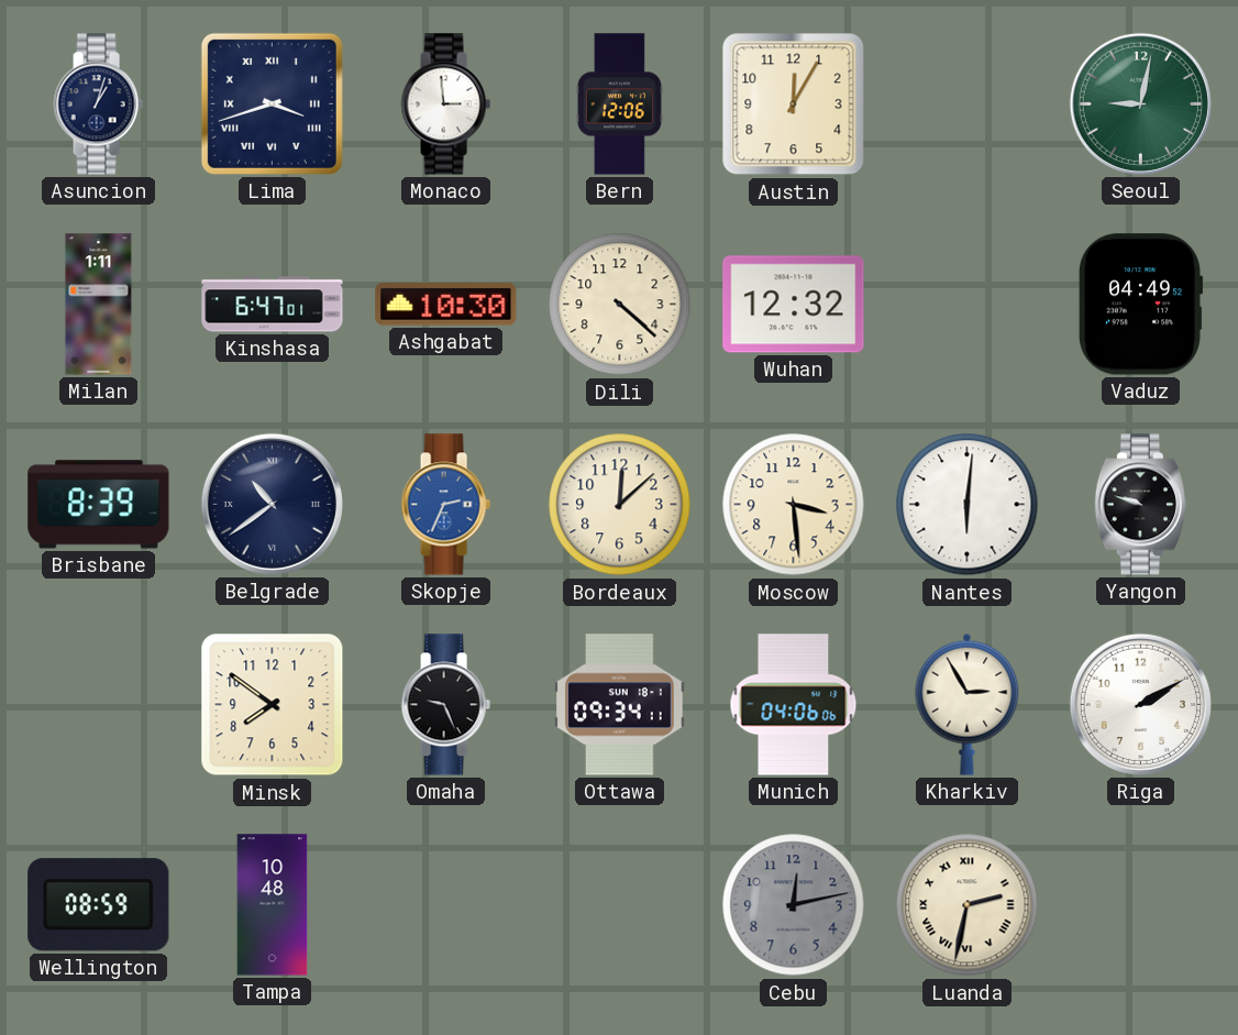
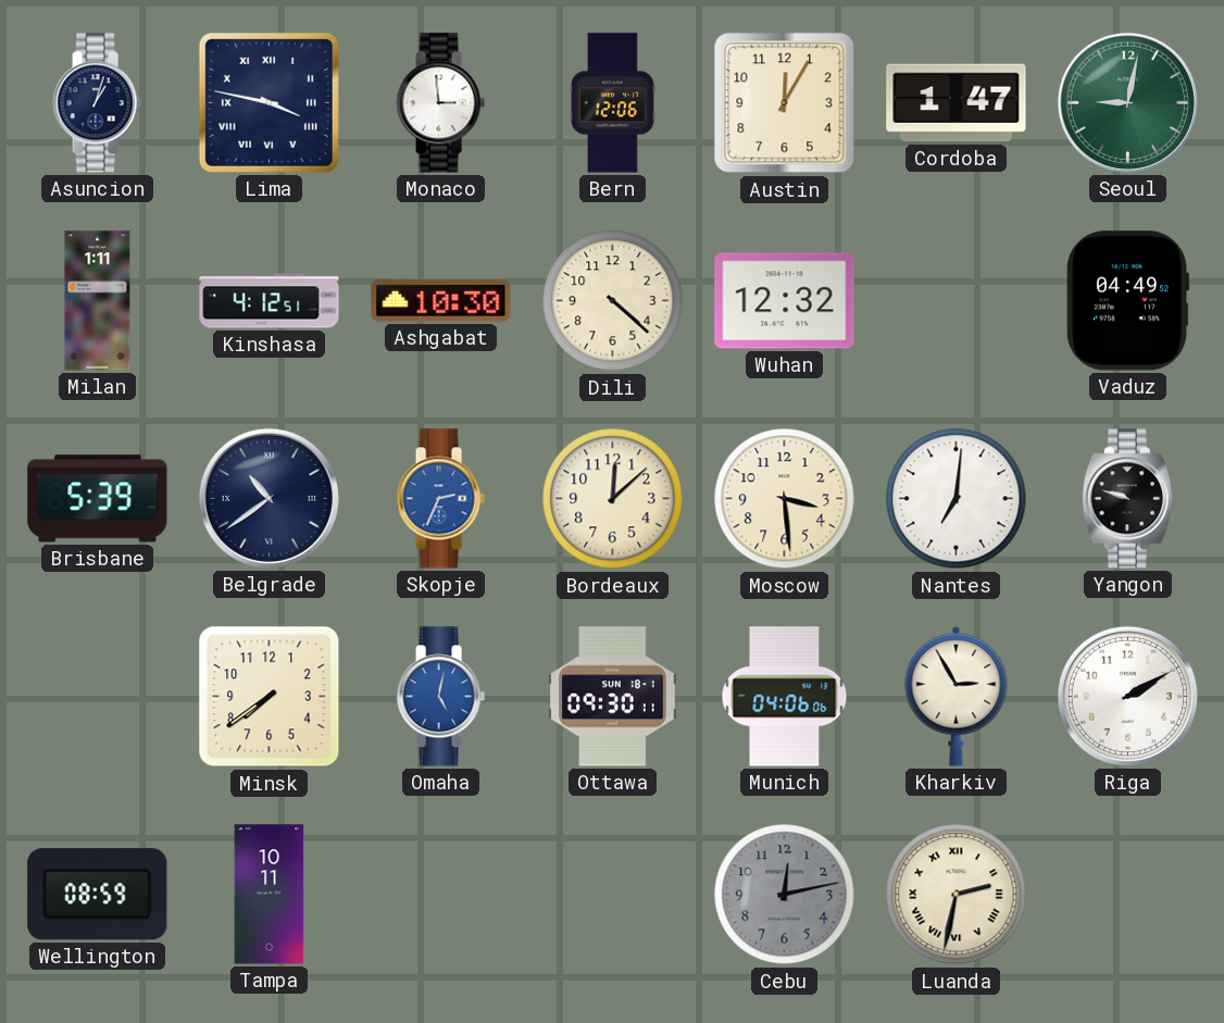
Lima: 3:42 -> 3:47
Cordoba: none -> 1:47
Kinshasa: 6:47 -> 4:12
Brisbane: 8:39 -> 5:39
Nantes: 6:01 -> 7:01
Minsk: 7:51 -> 7:39
Omaha: 9:26 -> 5:02
Omaha dial: black -> blue
Ottawa: 09:34 -> 09:30
Tampa: 10:48 -> 10:11
